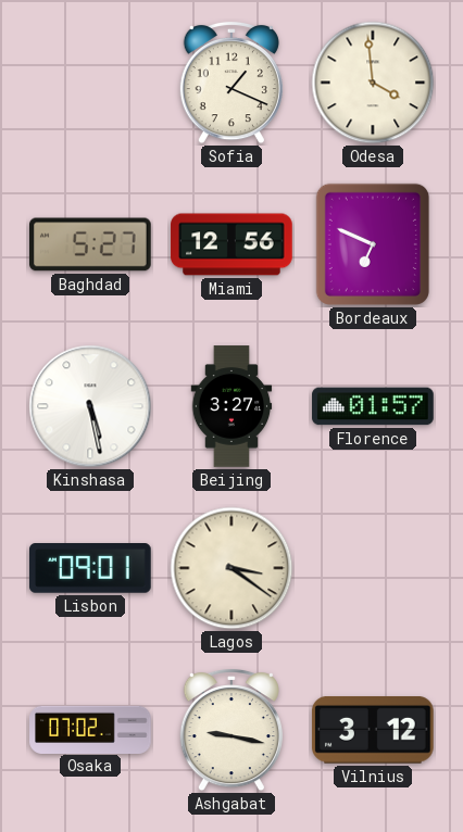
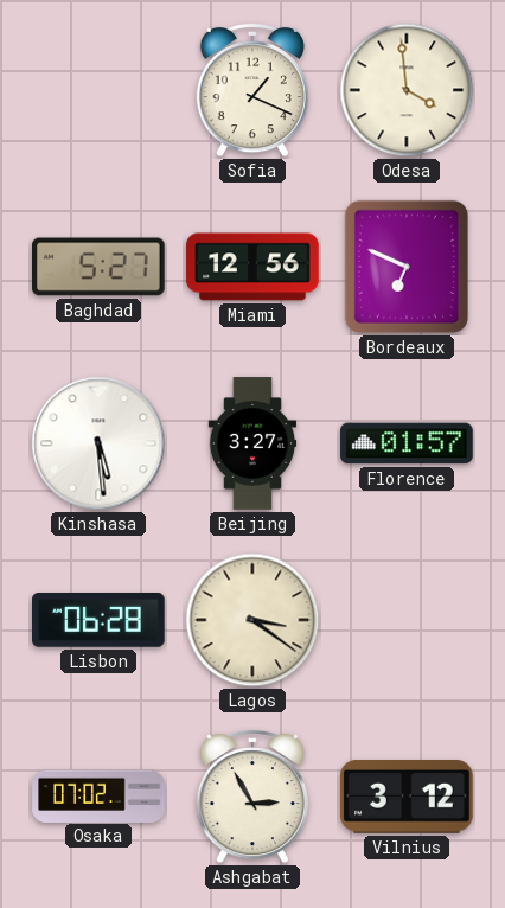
Kinshasa: 5:28 -> 5:29
Lisbon: 09:01 -> 06:28
Ashgabat: 9:17 -> 2:55
